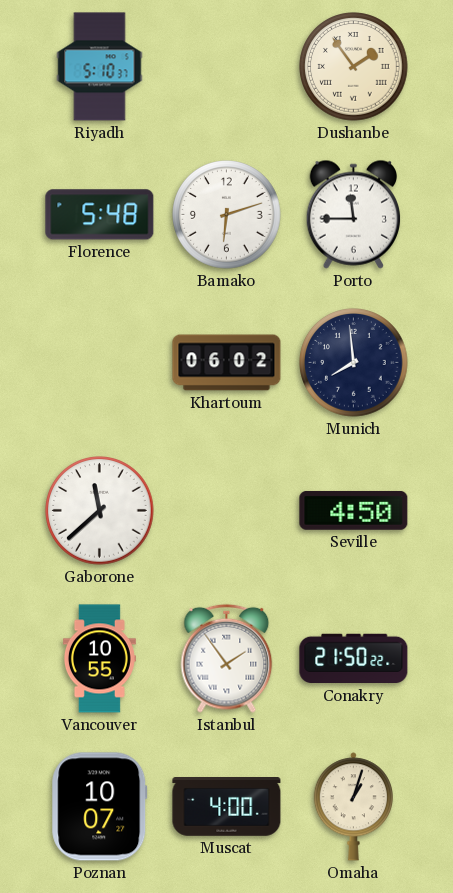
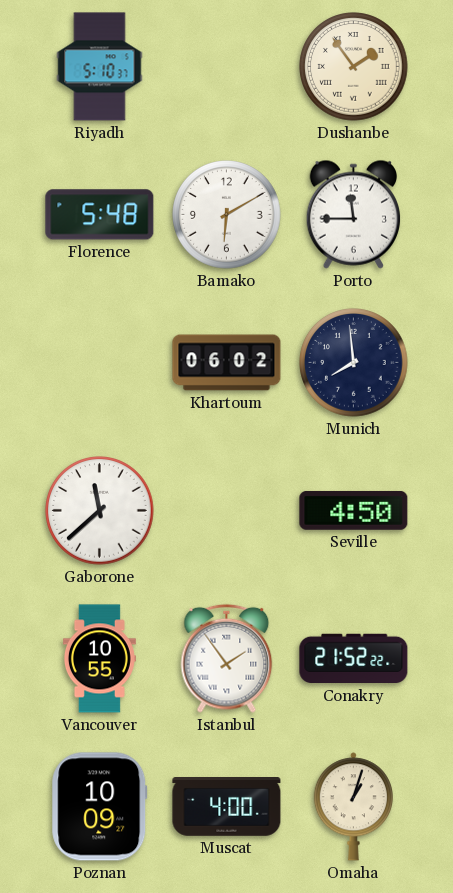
Bamako: 6:12 -> 6:10
Conakry: 21:50 -> 21:52
Poznan: 10:07 -> 10:09
